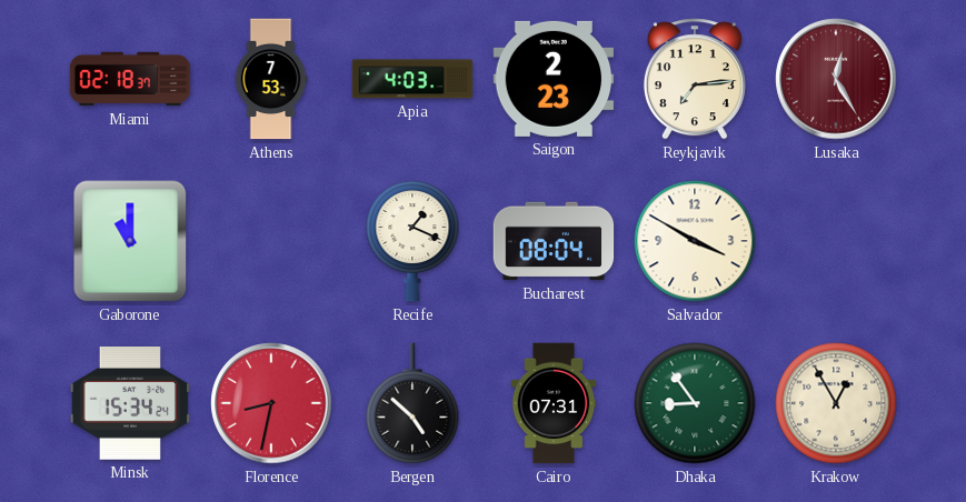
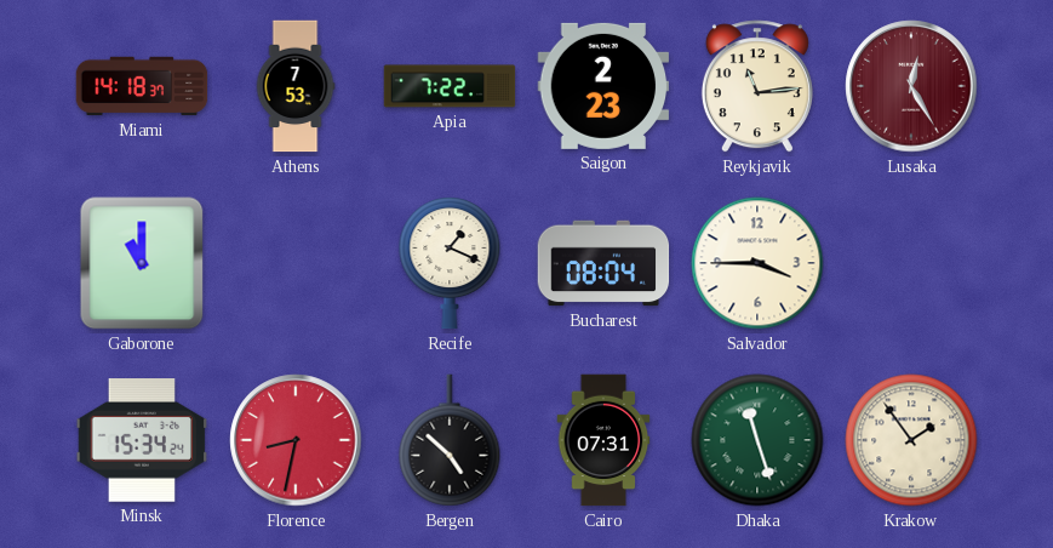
Miami: 02:18 -> 14:18
Apia: 4:03 -> 7:22
Reykjavik: 7:14 -> 11:14
Salvador: 3:50 -> 3:45
Dhaka: 8:54 -> 11:27
Krakow: 12:55 -> 1:54
